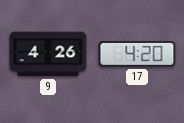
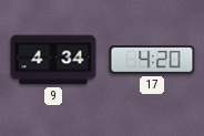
9: 4:26 -> 4:34
